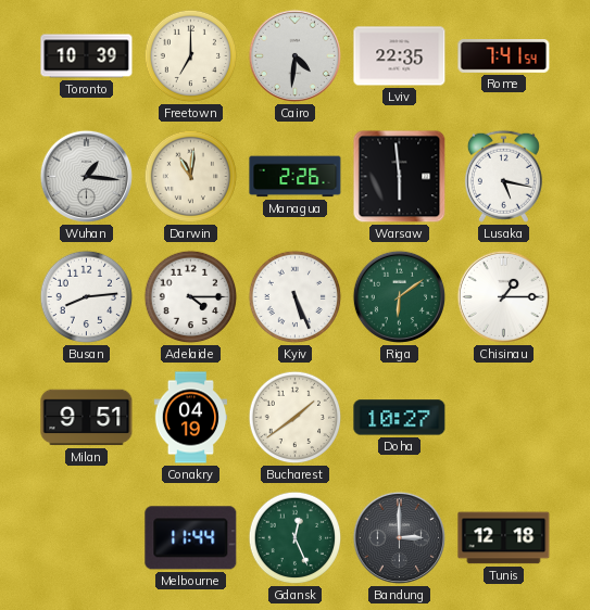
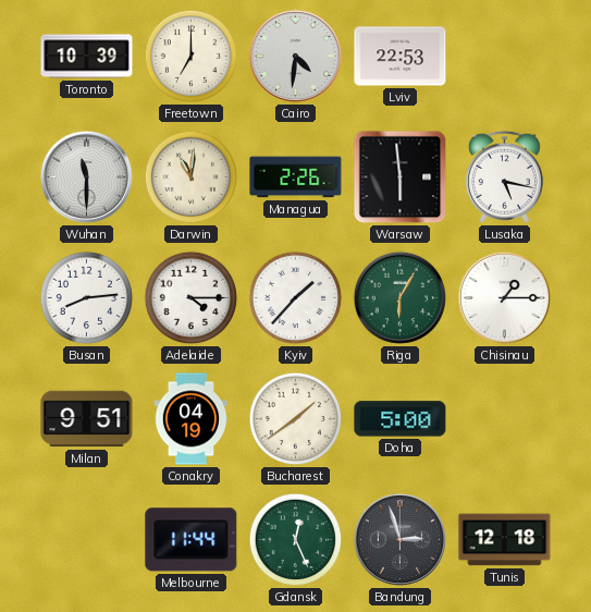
Lviv: 22:35 -> 22:53
Rome: 7:41 -> none
Wuhan: 1:16 -> 11:30
Kyiv: 5:26 -> 1:37
Riga: 6:09 -> 6:05
Doha: 10:27 -> 5:00
Bandung: 3:00 -> 2:57
